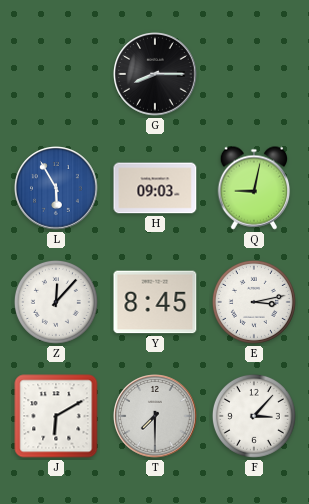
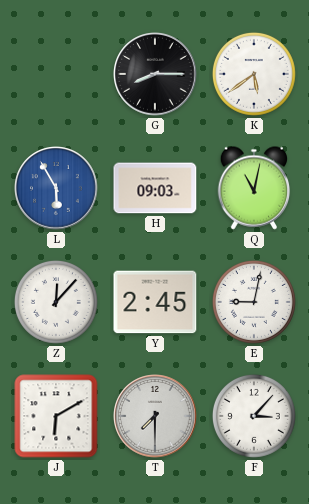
K: none -> 5:39
Q: 9:02 -> 11:02
Y: 8:45 -> 2:45
E: 3:13 -> 9:02
